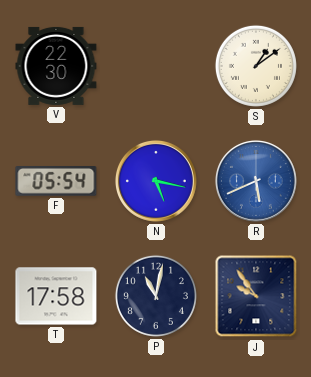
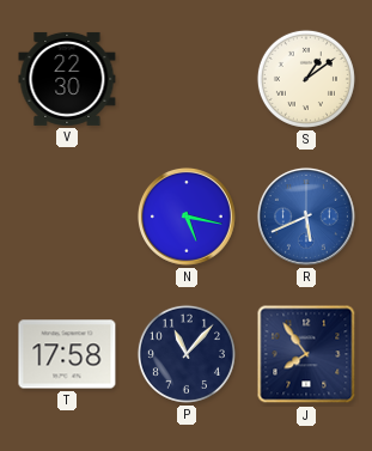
F: 05:54 -> none
P: 11:02 -> 11:07
J: 9:54 -> 7:54
